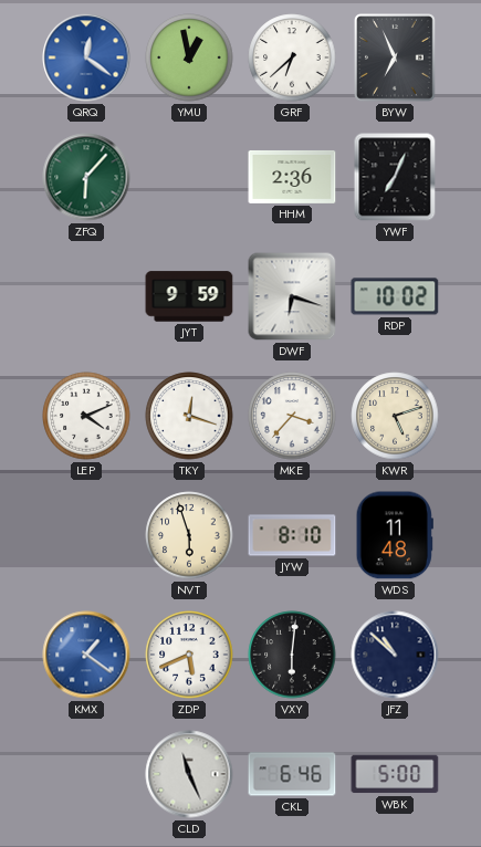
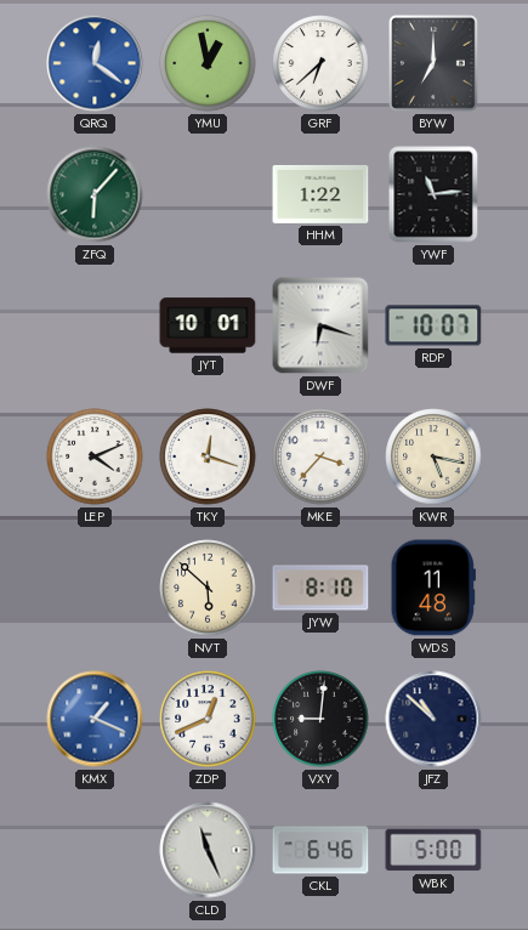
BYW: 6:56 -> 7:00
HHM: 2:36 -> 1:22
YWF: 7:04 -> 11:14
JYT: 9:59 -> 10:01
RDP: 10:02 -> 10:07
KWR: 5:12 -> 5:17
NVT: 5:57 -> 5:52
KMX: 1:21 -> 1:19
ZDP: 5:41 -> 12:41
VXY: 6:01 -> 9:01
